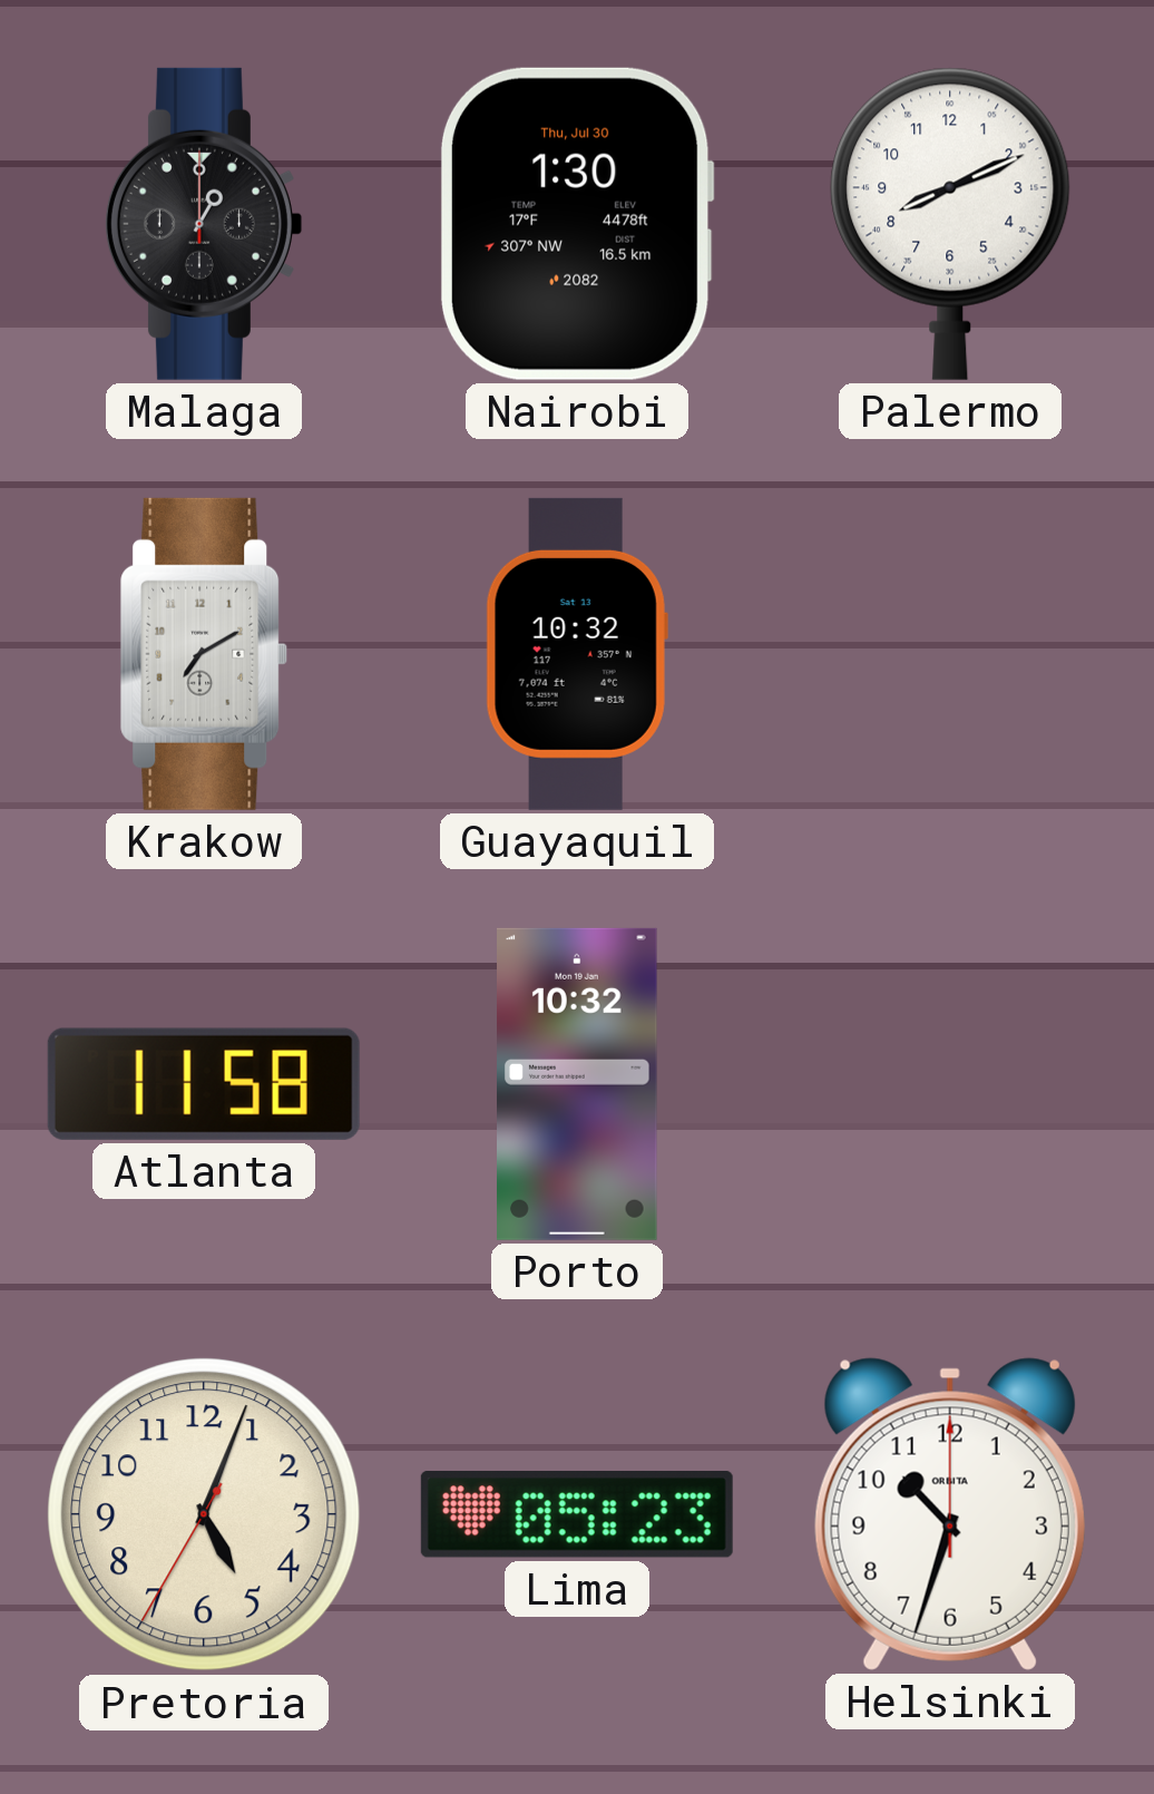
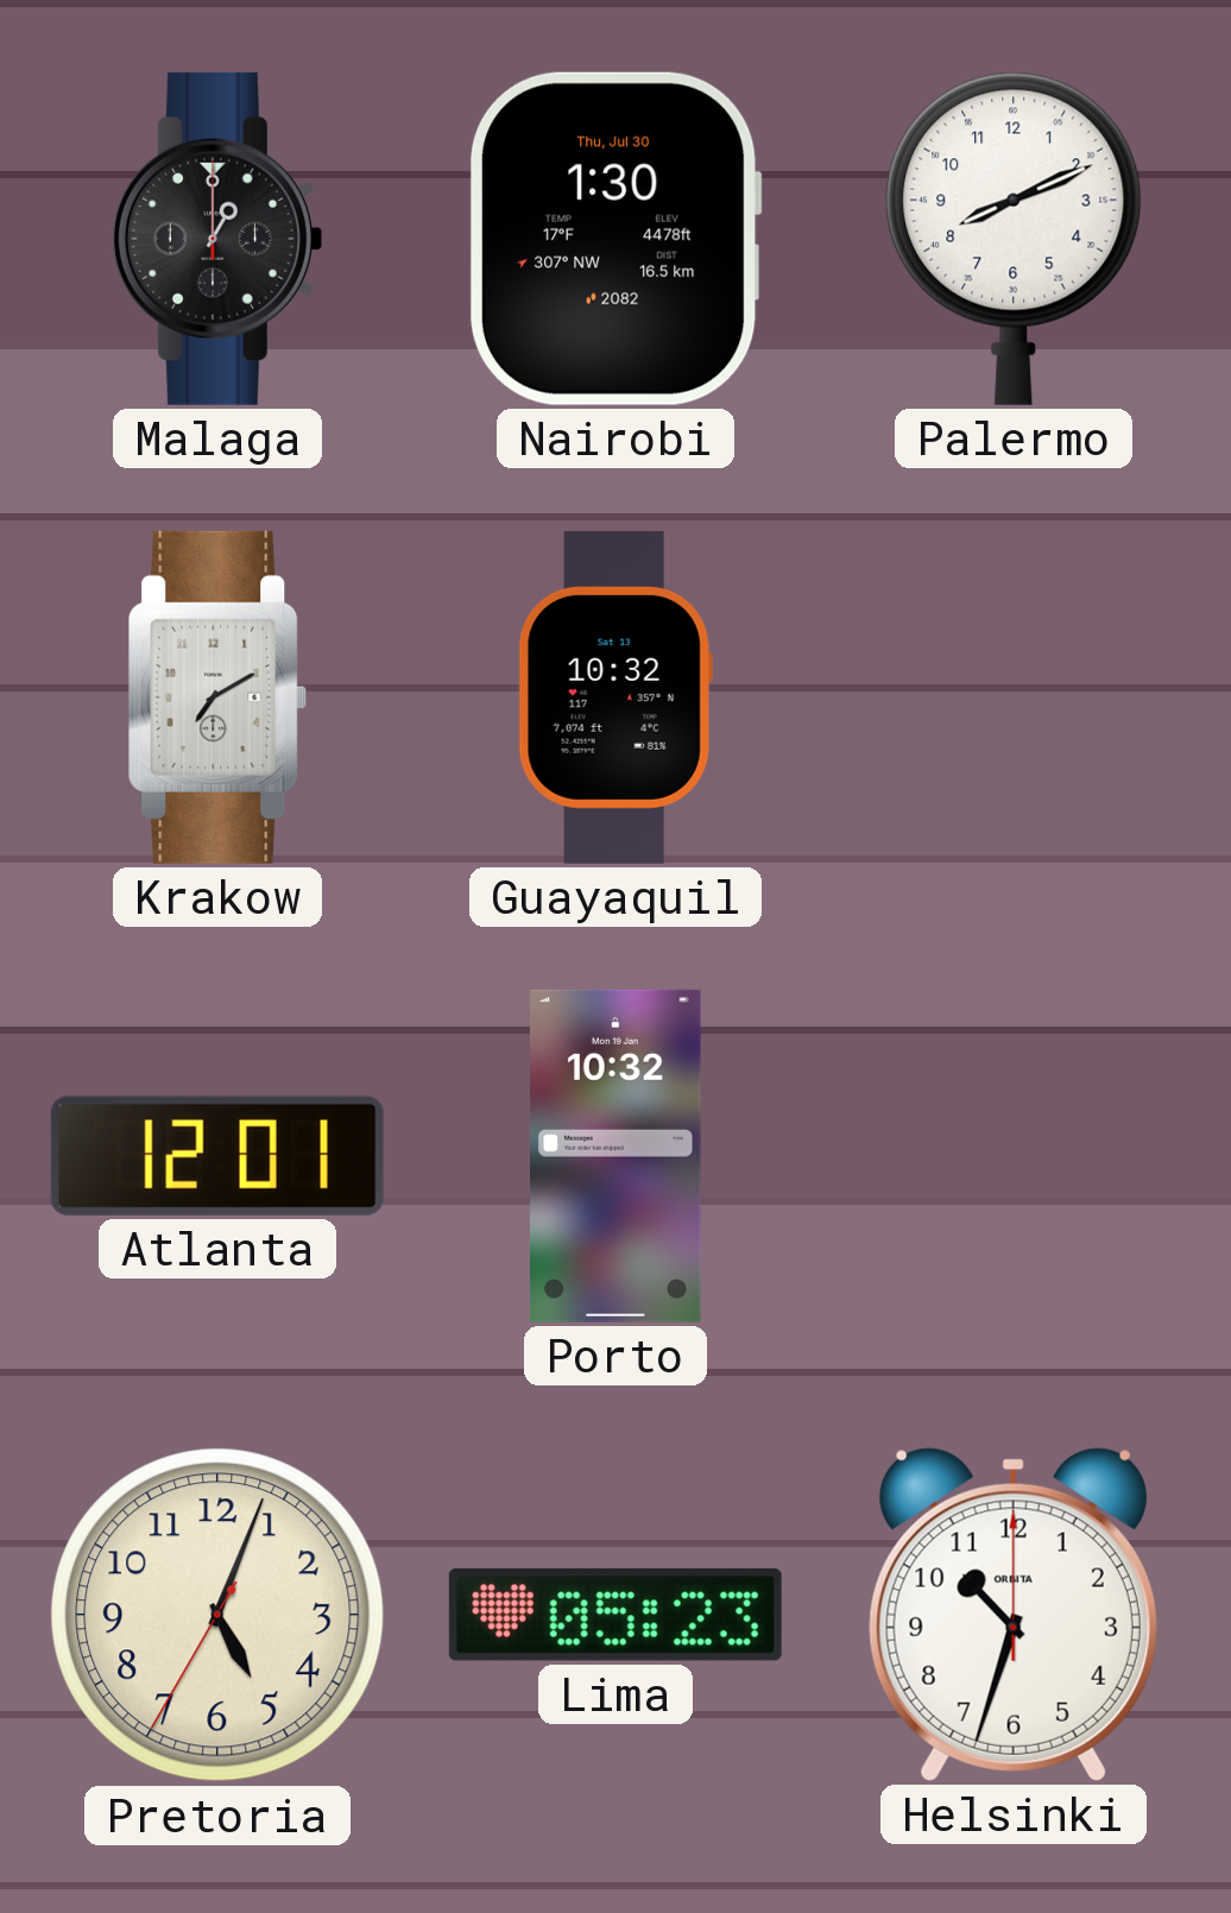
Atlanta: 11:58 -> 12:01
